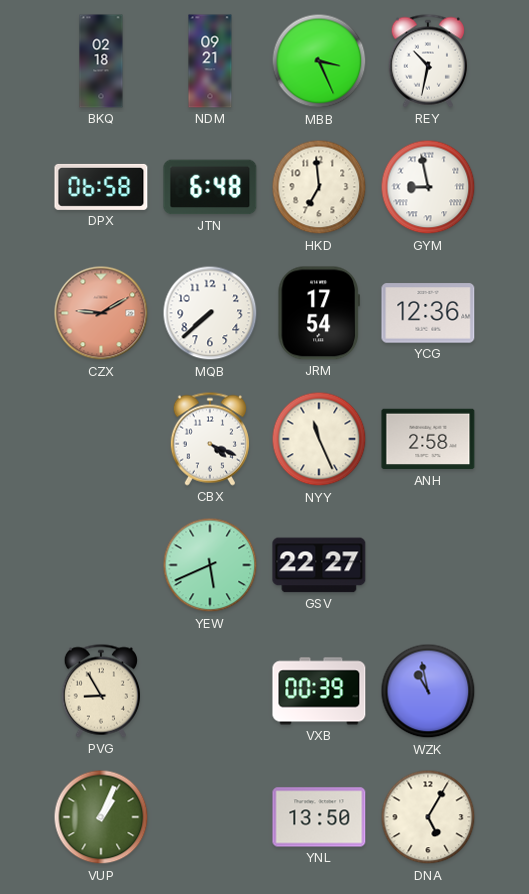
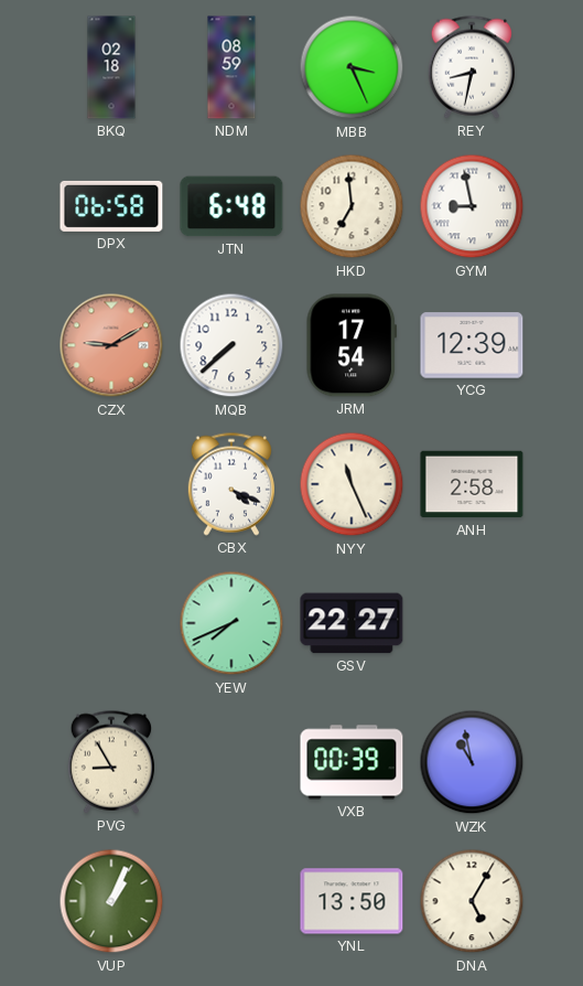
NDM: 09:21 -> 08:59
REY: 10:32 -> 8:32
YCG: 12:36 -> 12:39
YEW: 5:41 -> 7:41
